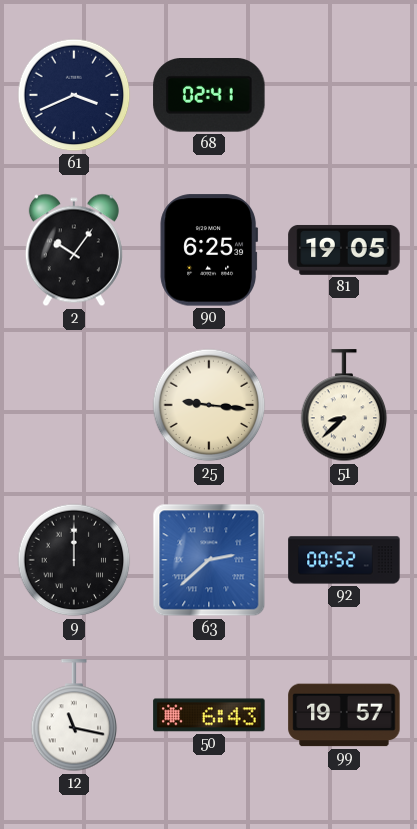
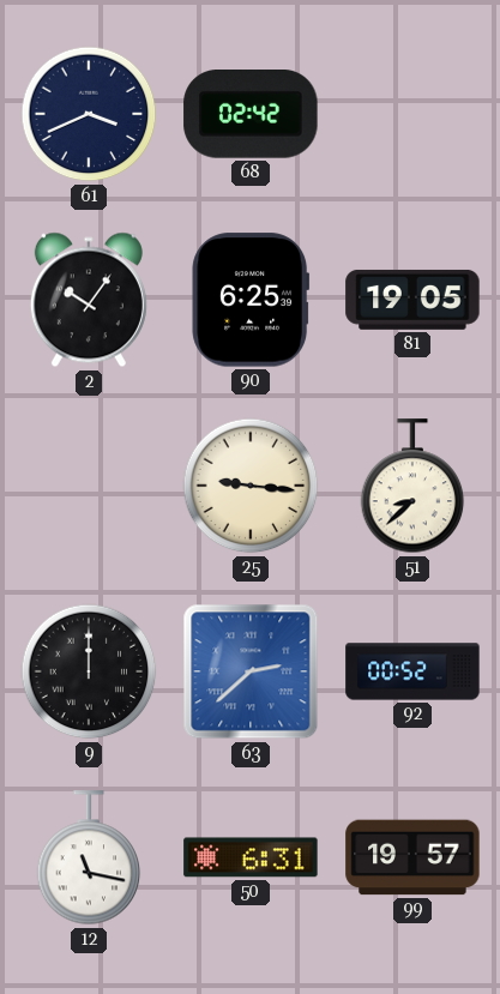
68: 02:41 -> 02:42
50: 6:43 -> 6:31
